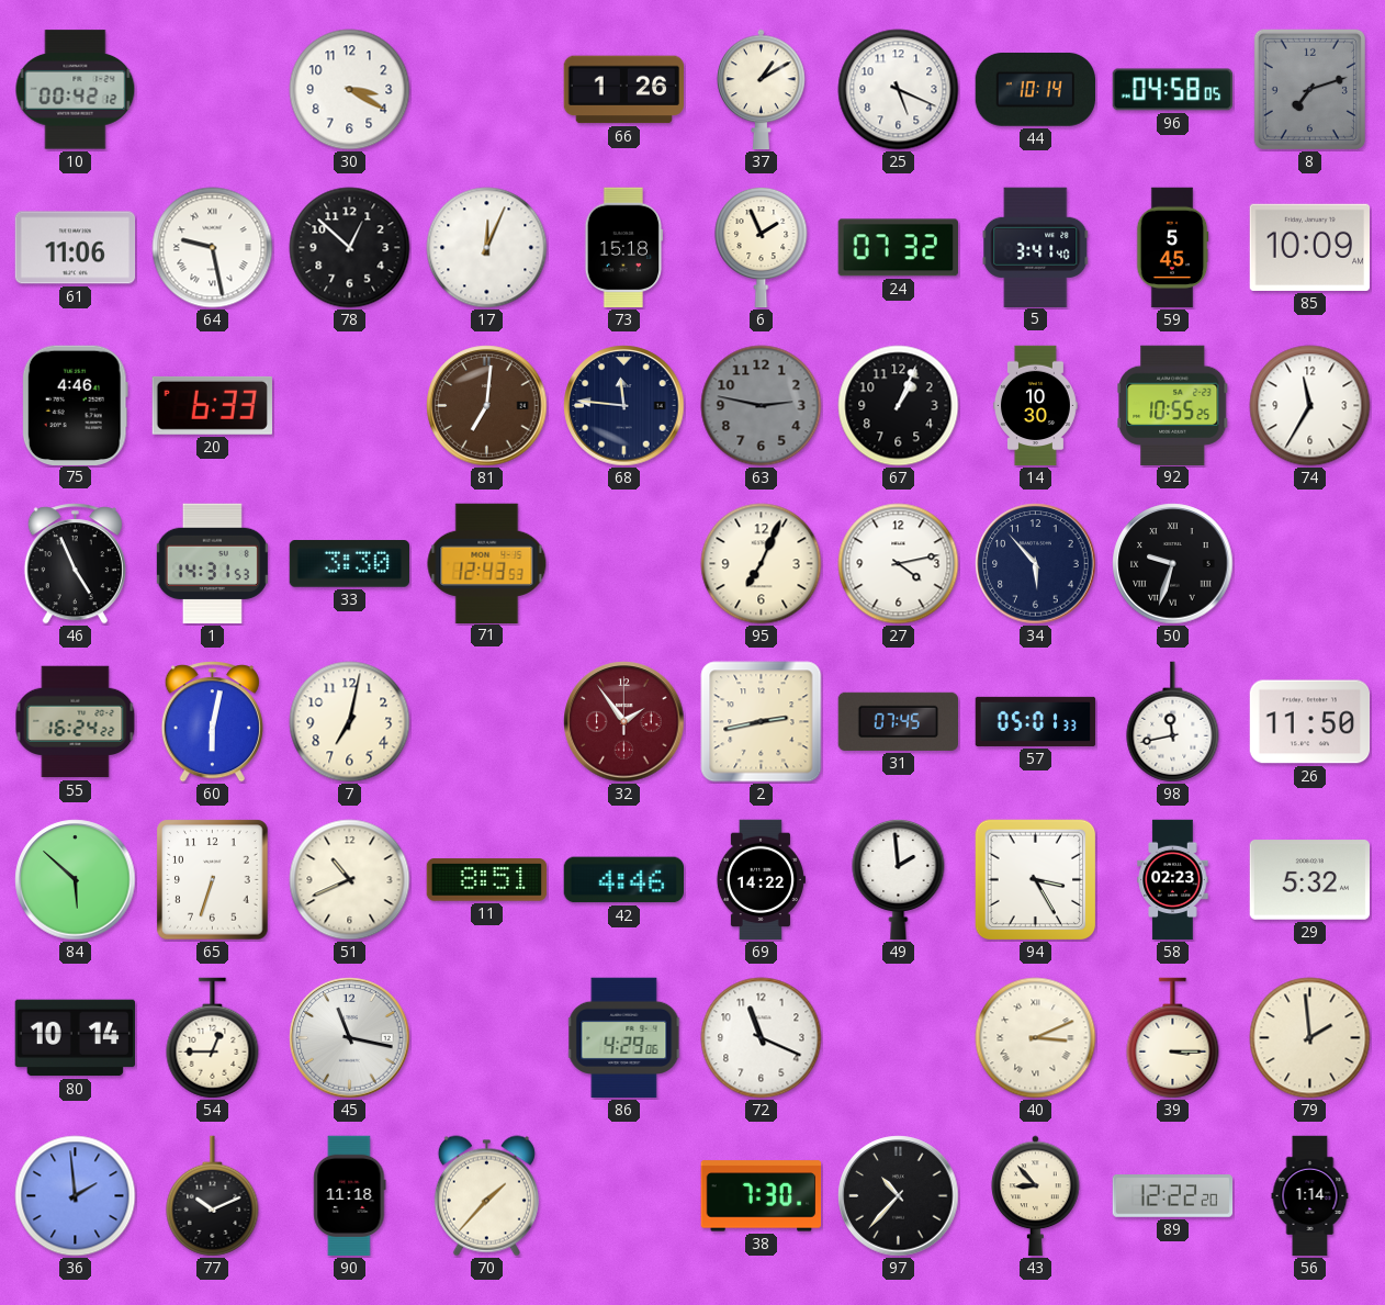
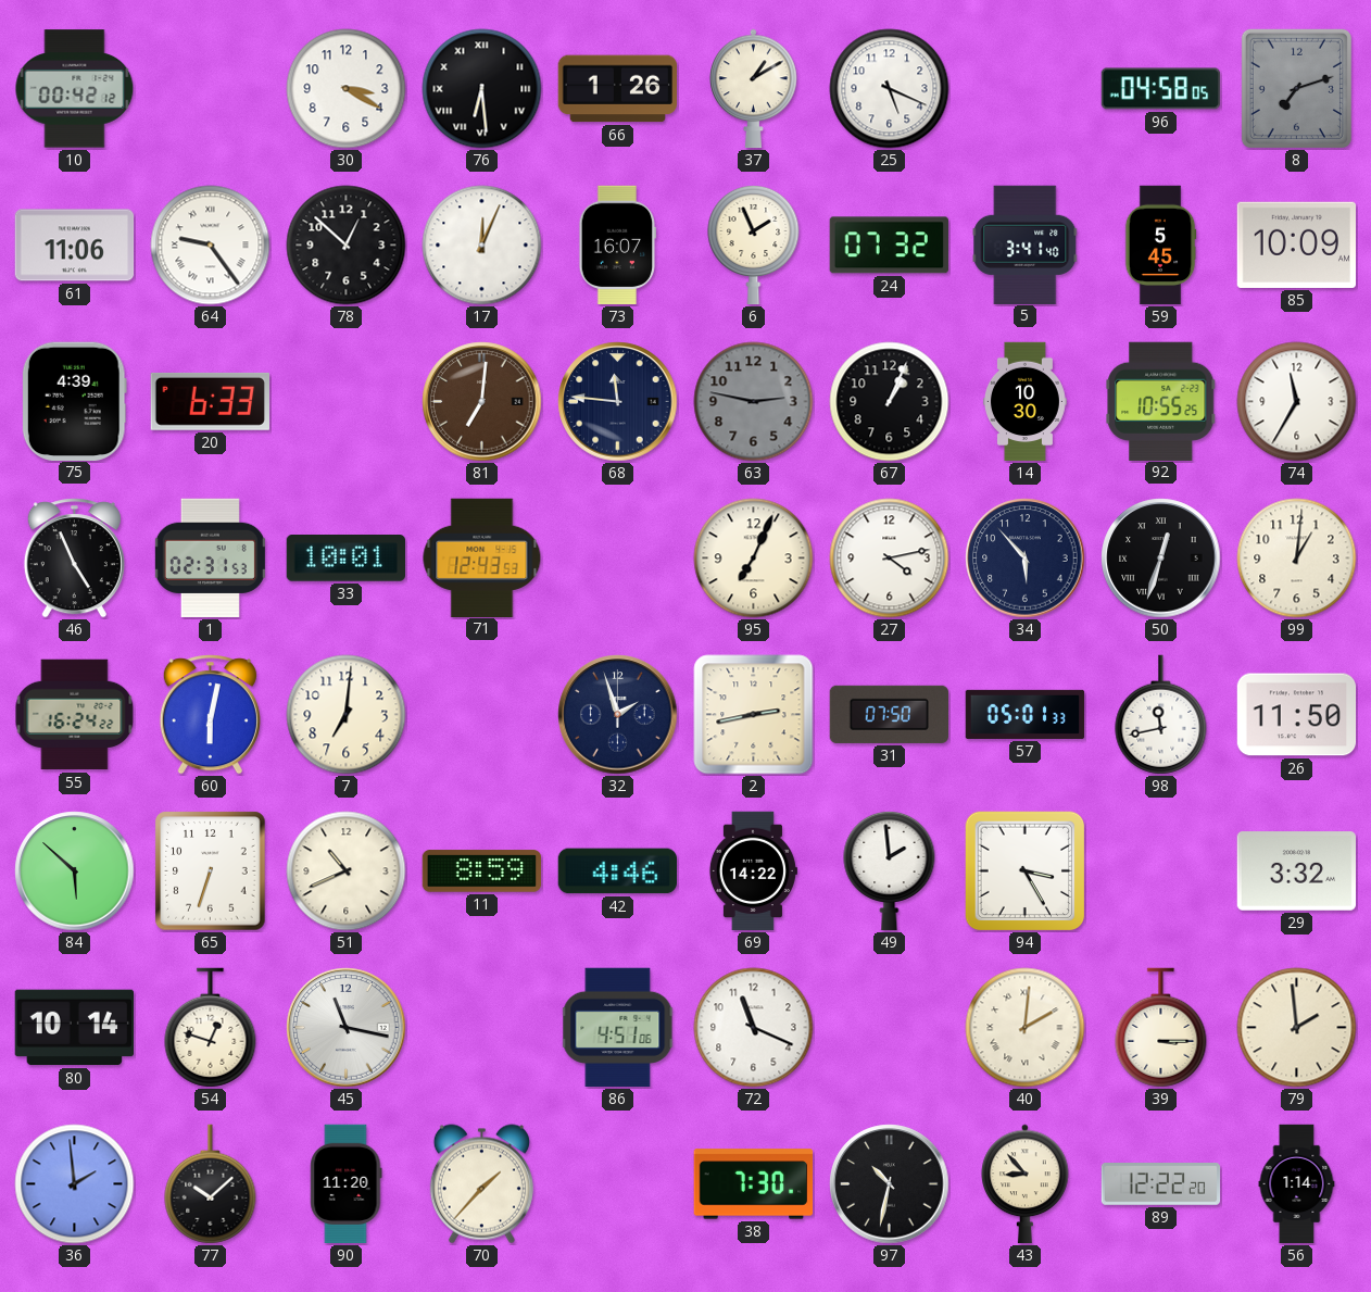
76: none -> 6:29
44: 10:14 -> none
64: 9:28 -> 9:24
73: 15:18 -> 16:07
75: 4:46 -> 4:39
1: 14:31 -> 02:31
33: 3:30 -> 10:01
50: 9:33 -> 12:33
99: none -> 1:01
7: 7:02 -> 7:01
32: 1:54 -> 1:57
32 dial: burgundy -> navy
31: 07:45 -> 07:50
11: 8:51 -> 8:59
58: 02:23 -> none
29: 5:32 -> 3:32
54: 12:45 -> 12:48
86: 4:29 -> 4:51
40: 3:11 -> 2:01
77: 10:11 -> 10:08
90: 11:18 -> 11:20
97: 10:37 -> 10:32
